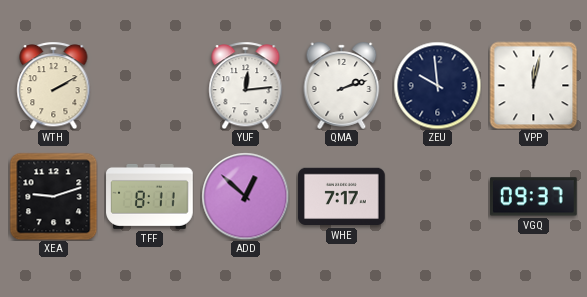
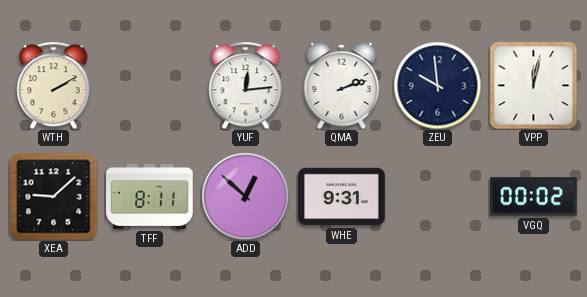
XEA: 9:12 -> 9:08
WHE: 7:17 -> 9:31
VGQ: 09:37 -> 00:02
